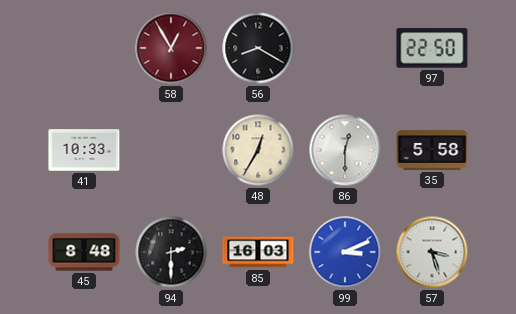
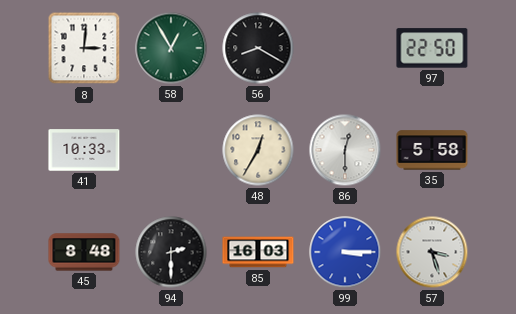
8: none -> 3:01
58 dial: burgundy -> green
99: 3:11 -> 3:15
